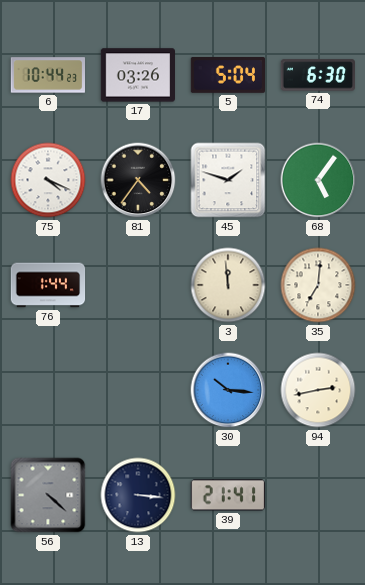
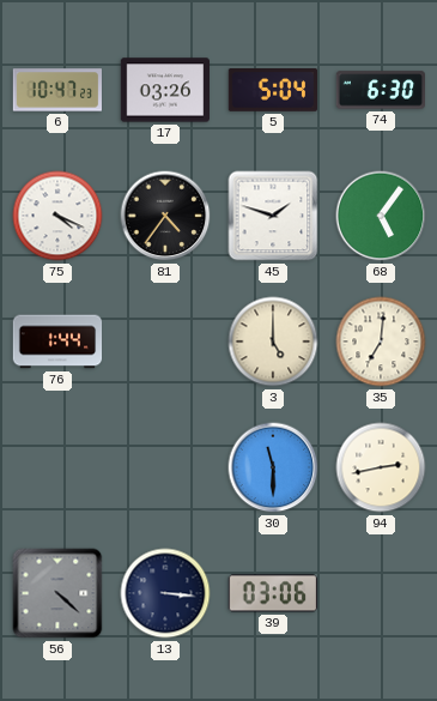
6: 10:44 -> 10:47
3: 11:59 -> 5:00
30: 10:16 -> 11:30
39: 21:41 -> 03:06
